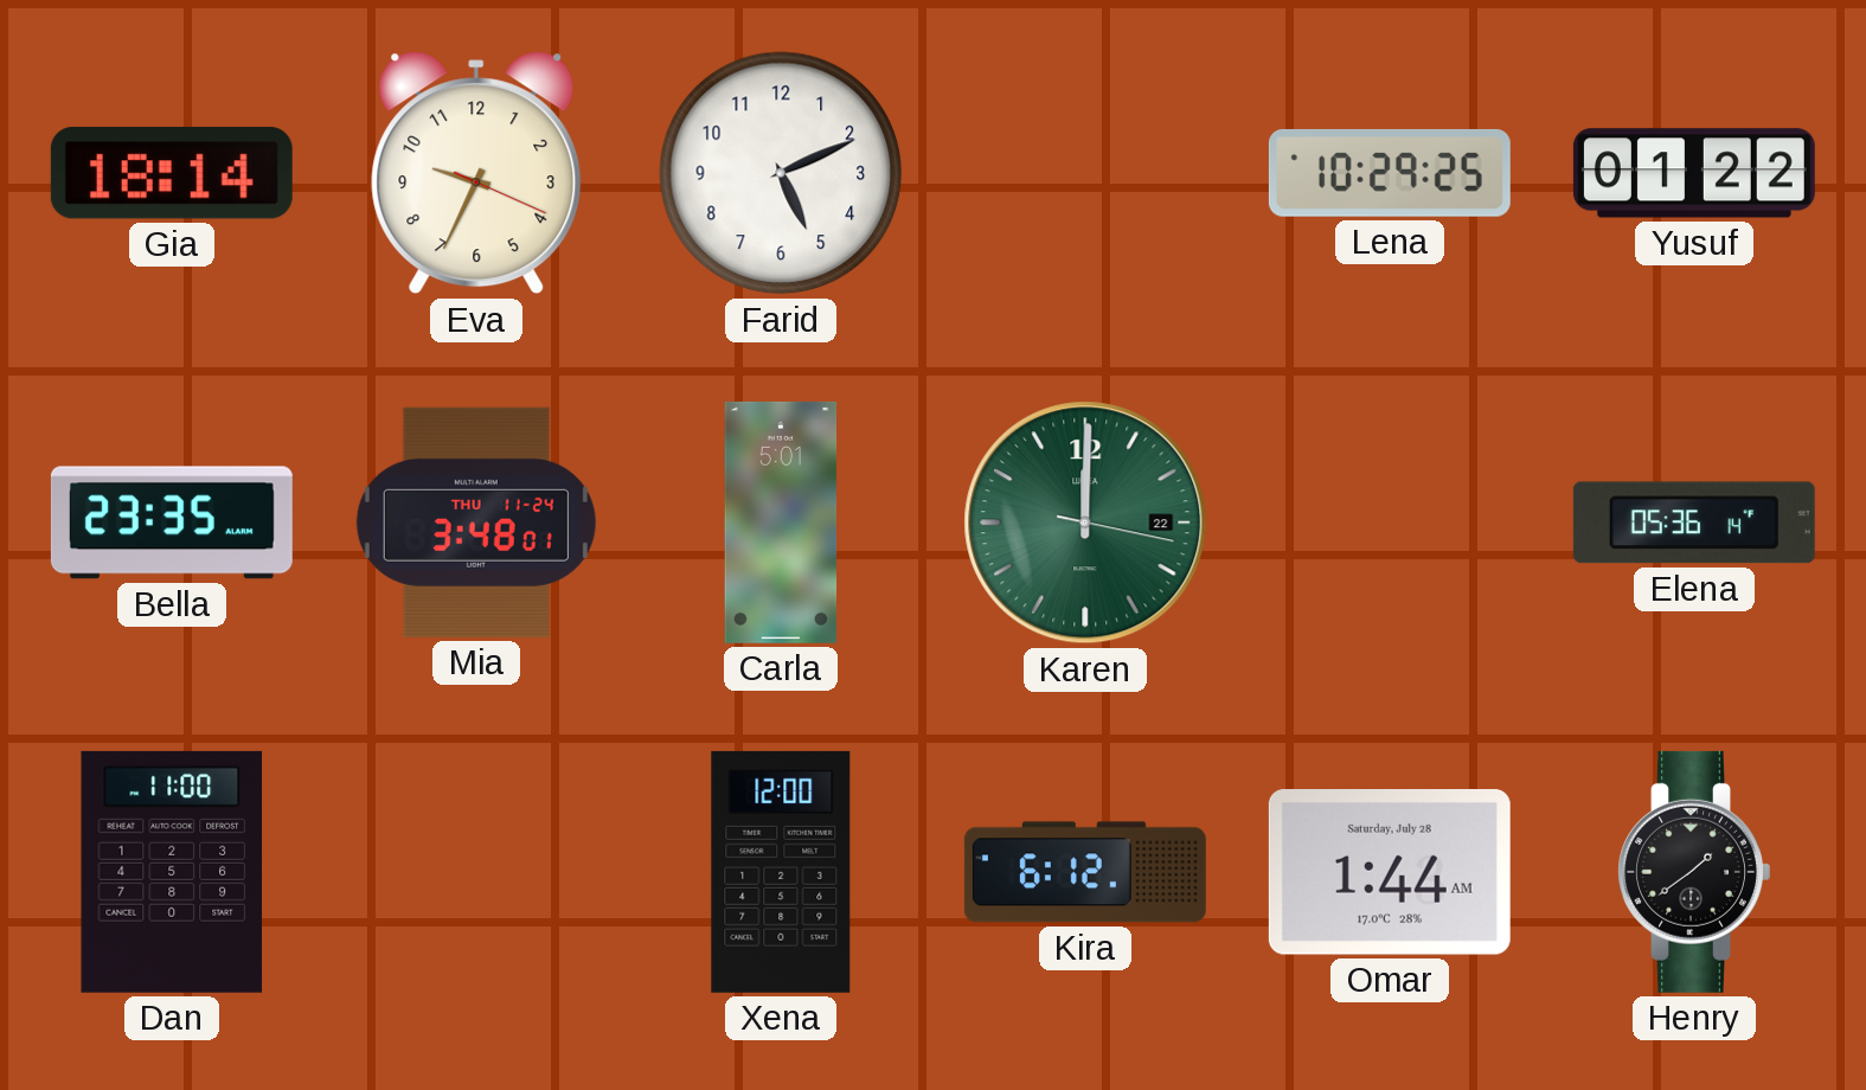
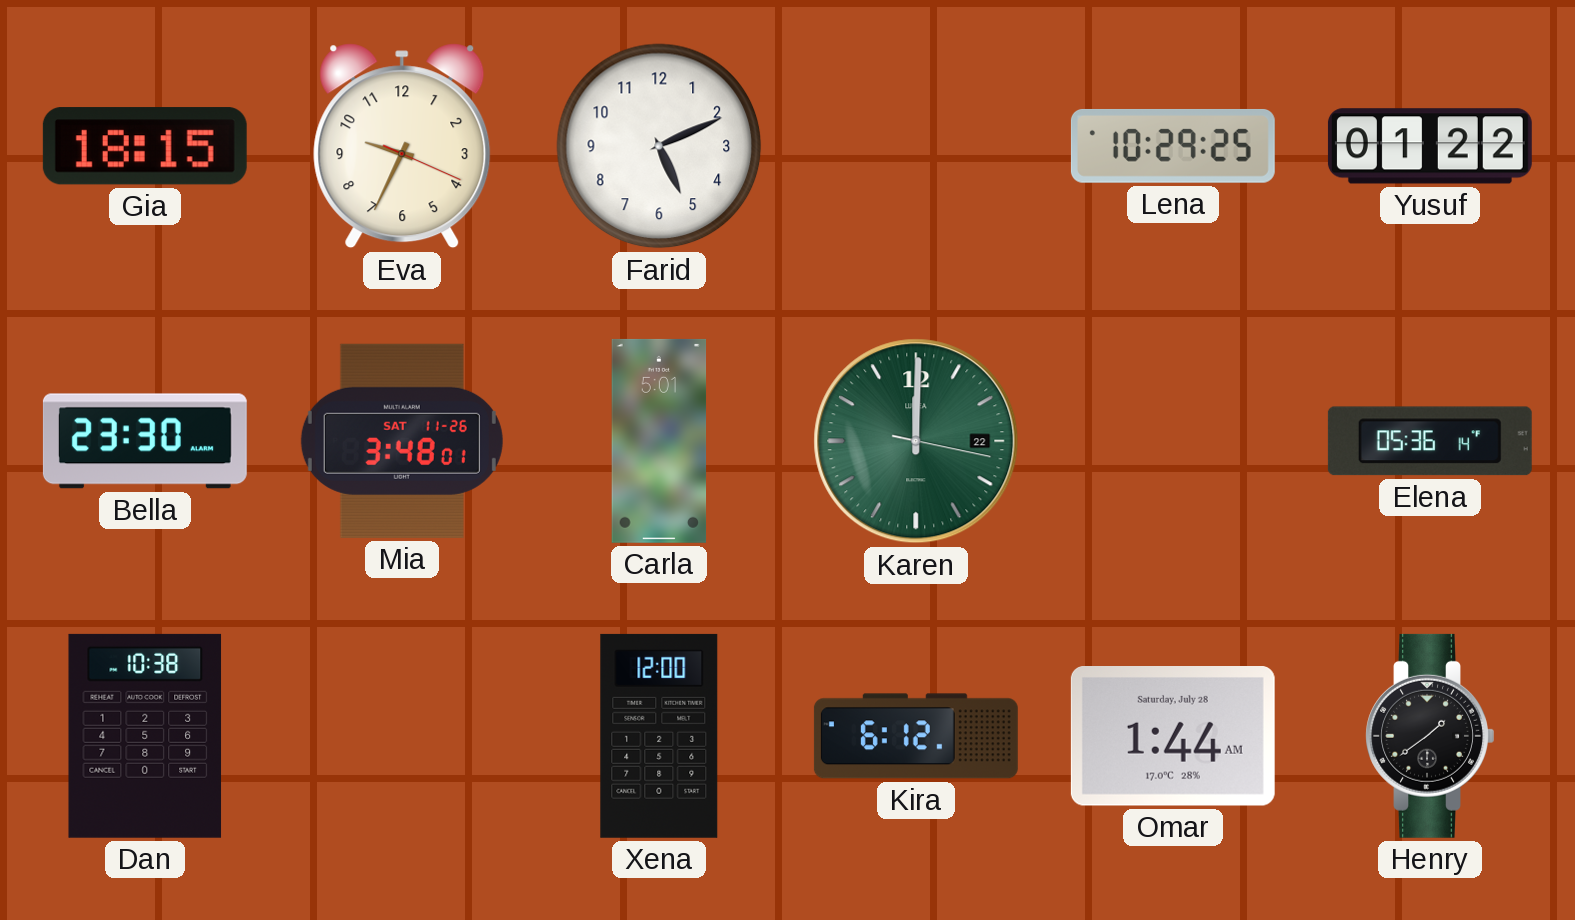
Gia: 18:14 -> 18:15
Bella: 23:35 -> 23:30
Mia date: THU 11-24 -> SAT 11-26
Dan: 11:00 -> 10:38
